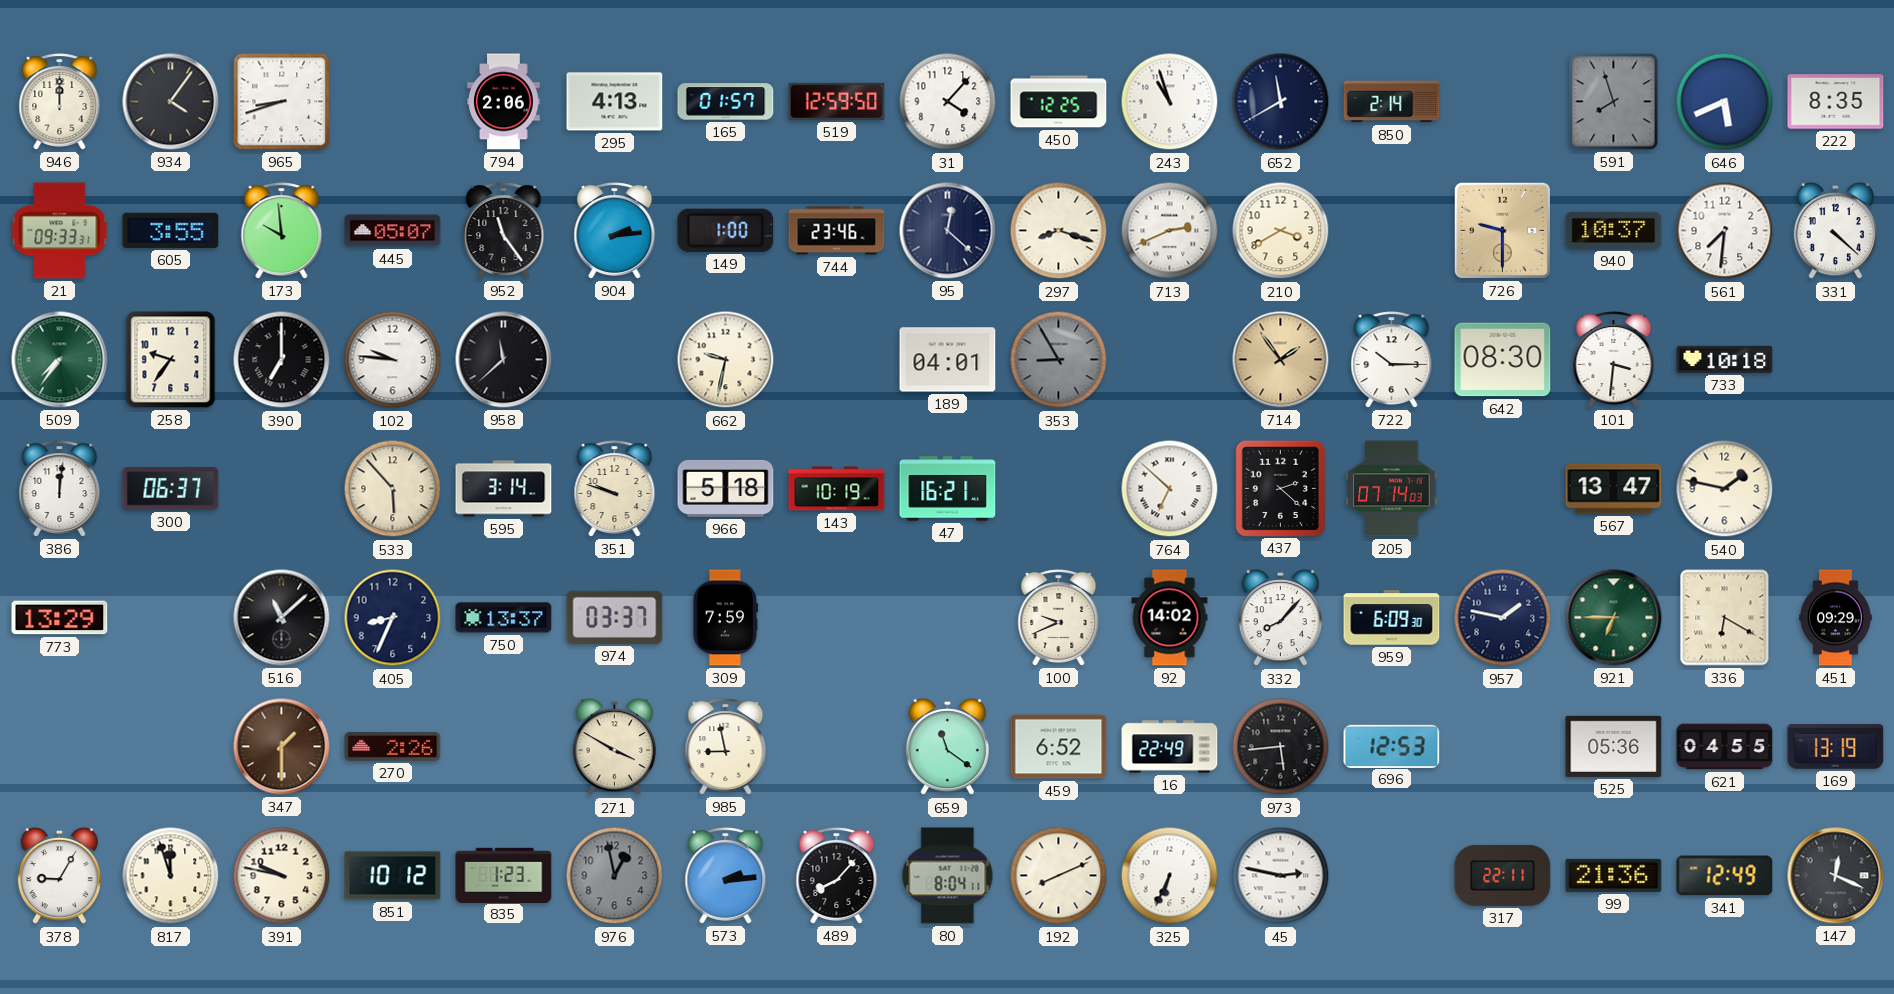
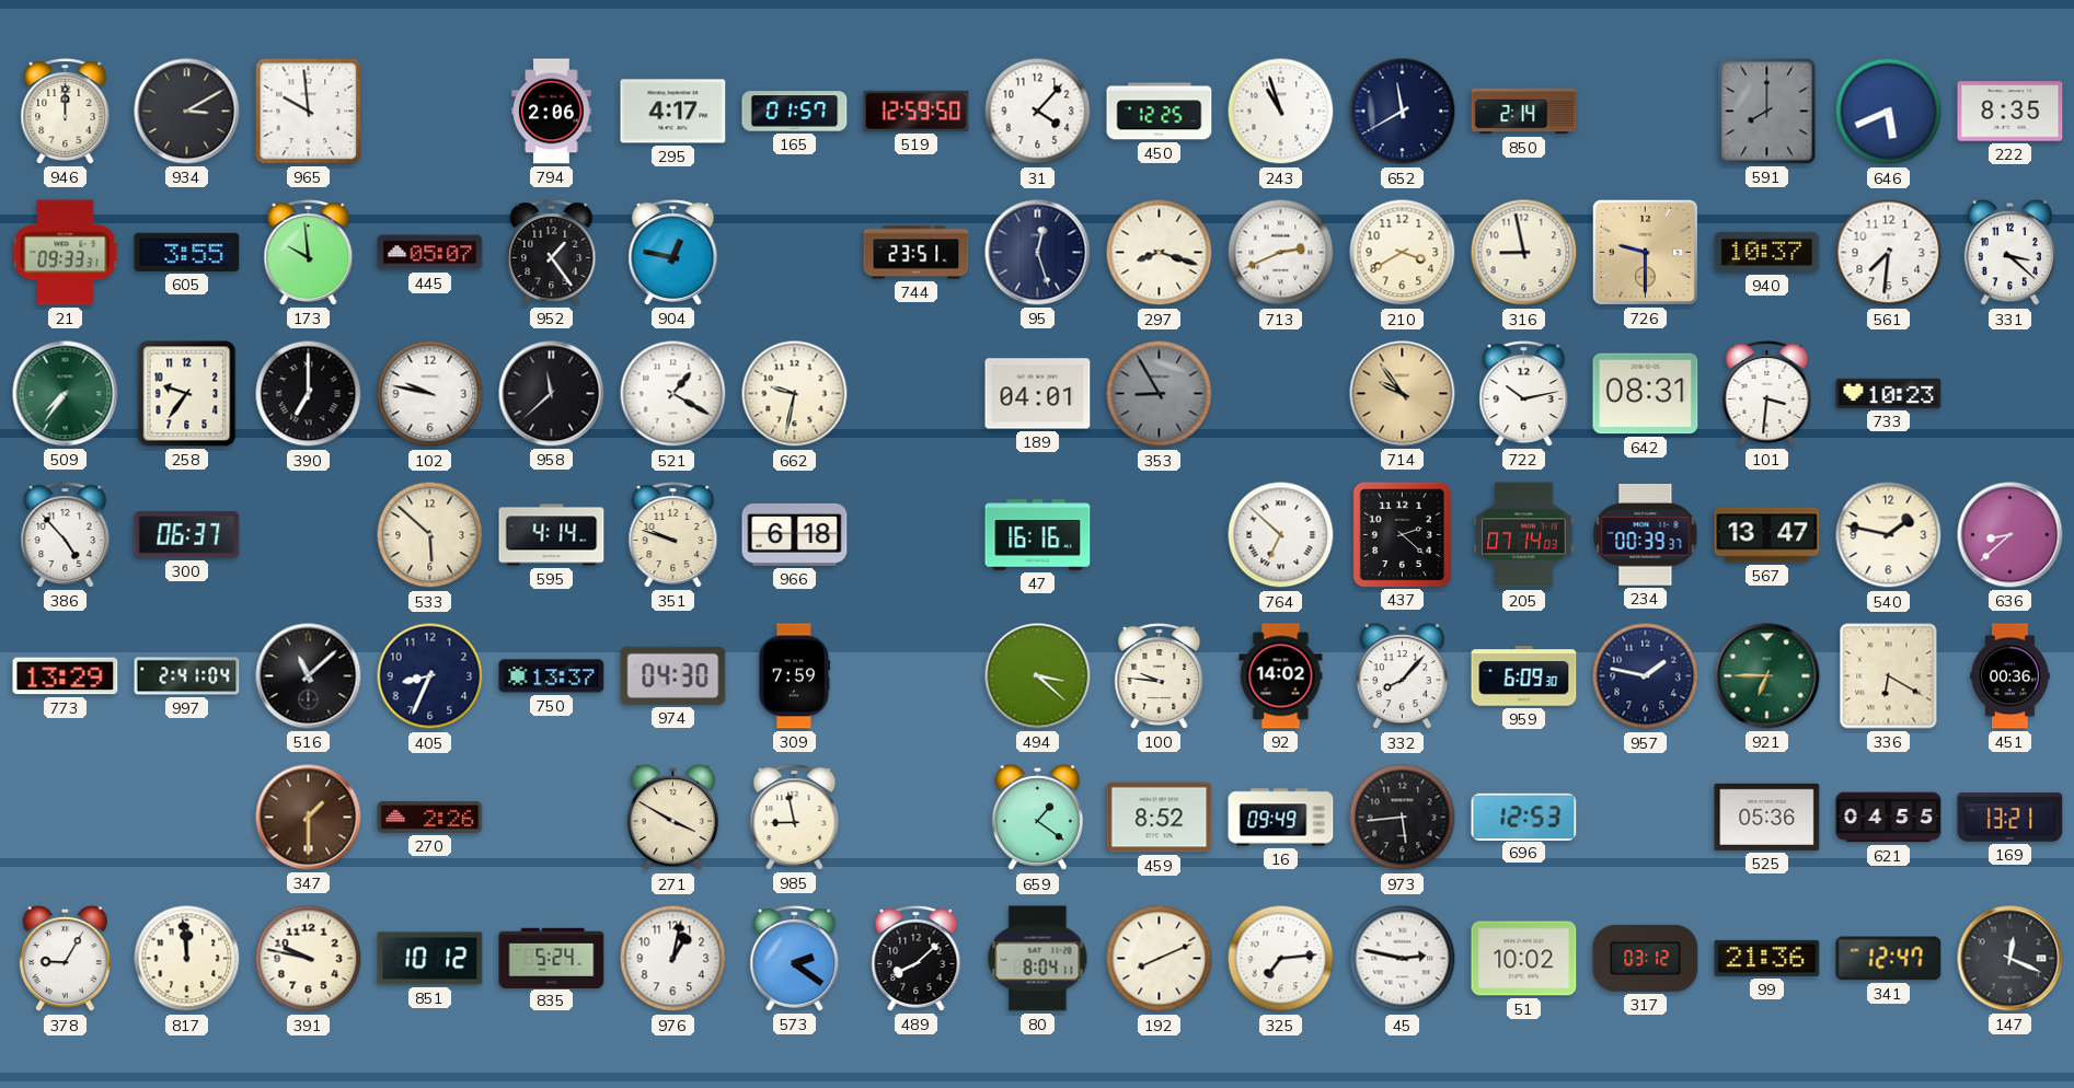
934: 4:06 -> 3:10
965: 8:42 -> 9:59
295: 4:13 -> 4:17
591: 7:57 -> 8:00
952: 11:24 -> 1:24
904: 2:14 -> 12:47
149: 1:00 -> none
744: 23:46 -> 23:51
95: 12:22 -> 12:27
316: none -> 8:58
331: 4:22 -> 3:22
102: 9:46 -> 9:47
521: none -> 1:20
714: 1:54 -> 9:54
722: 10:15 -> 10:13
642: 08:30 -> 08:31
733: 10:18 -> 10:23
386: 12:01 -> 4:53
533: 5:53 -> 5:52
595: 3:14 -> 4:14
966: 5:18 -> 6:18
143: 10:19 -> none
47: 16:21 -> 16:16
234: none -> 00:39
636: none -> 8:38
997: none -> 2:41
974: 03:37 -> 04:30
494: none -> 3:22
100: 9:41 -> 9:46
451: 09:29 -> 00:36
659: 11:21 -> 1:21
459: 6:52 -> 8:52
16: 22:49 -> 09:49
169: 13:19 -> 13:21
817: 11:57 -> 11:59
835: 1:23 -> 5:24
976: 12:58 -> 1:02
976 dial: grey -> white
573: 2:14 -> 2:21
489: 8:07 -> 8:08
325: 6:34 -> 7:14
51: none -> 10:02
317: 22:11 -> 03:12
341: 12:49 -> 12:47
